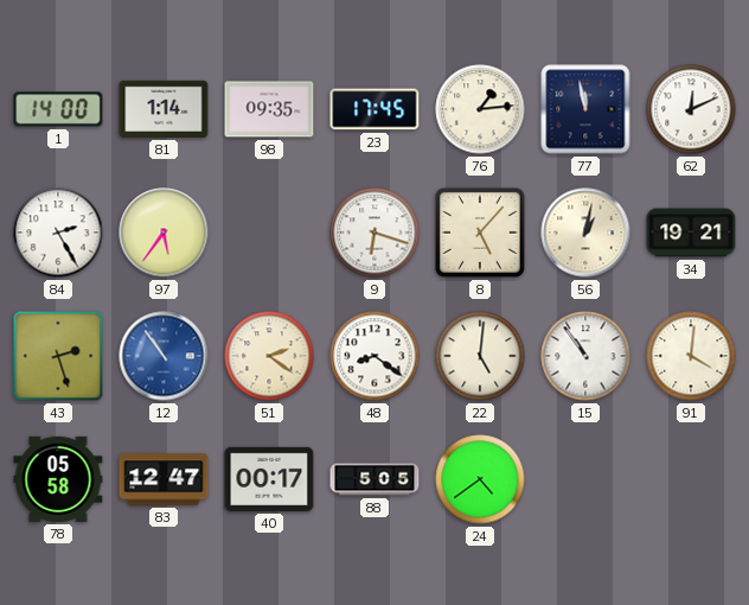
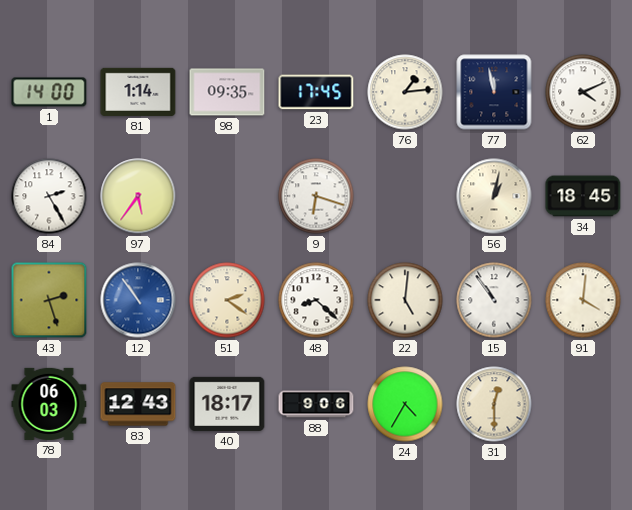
62: 12:11 -> 4:11
8: 5:07 -> none
34: 19:21 -> 18:45
48: 8:21 -> 8:22
78: 05:58 -> 06:03
83: 12:47 -> 12:43
40: 00:17 -> 18:17
88: 5:05 -> 9:06
24: 4:39 -> 4:35
31: none -> 12:30
